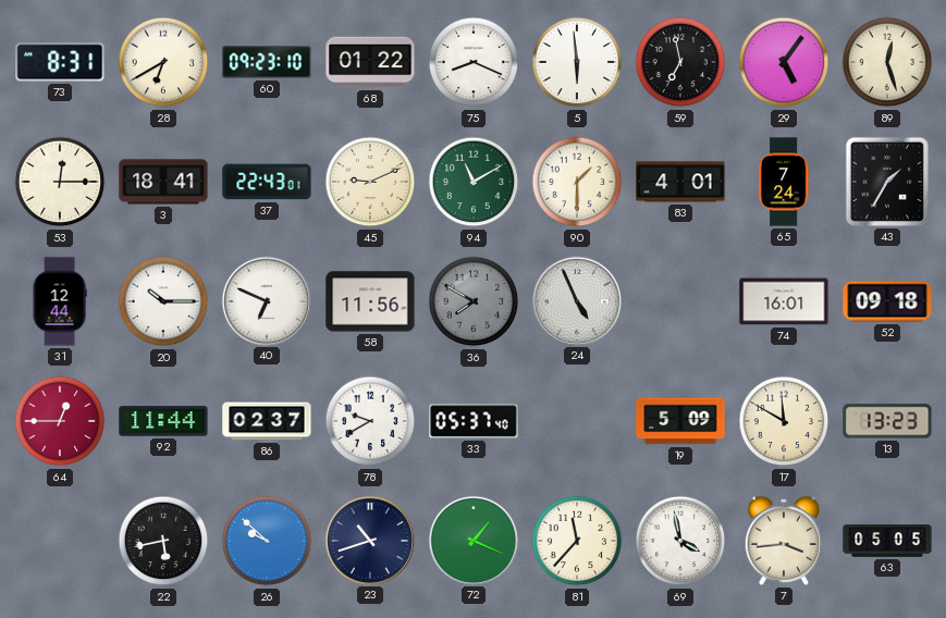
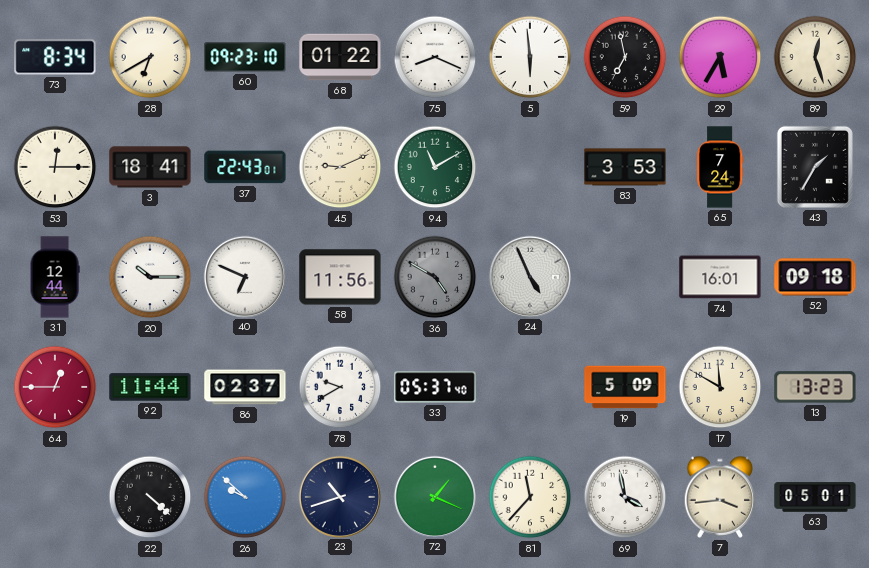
73: 8:31 -> 8:34
29: 5:06 -> 5:35
90: 1:30 -> none
83: 4:01 -> 3:53
36: 7:50 -> 4:50
22: 5:43 -> 4:22
63: 05:05 -> 05:01
